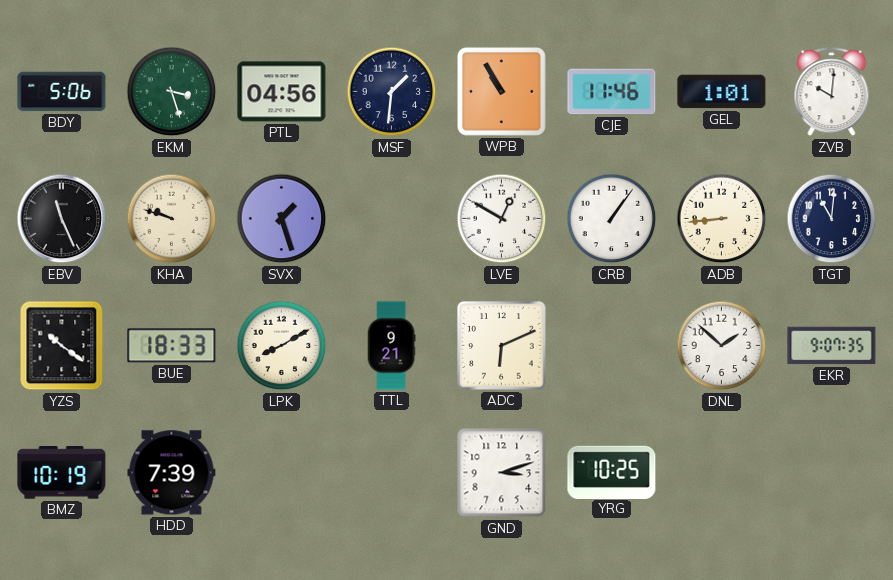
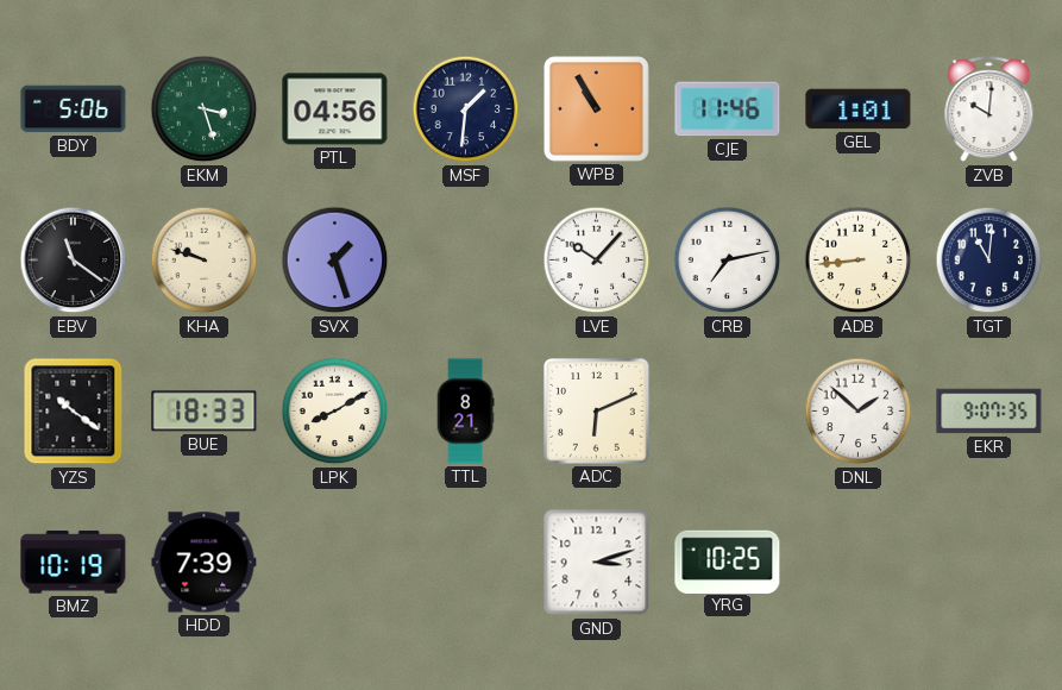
EBV: 11:26 -> 11:21
LVE: 12:50 -> 10:07
CRB: 1:06 -> 7:13
TTL: 9:21 -> 8:21
